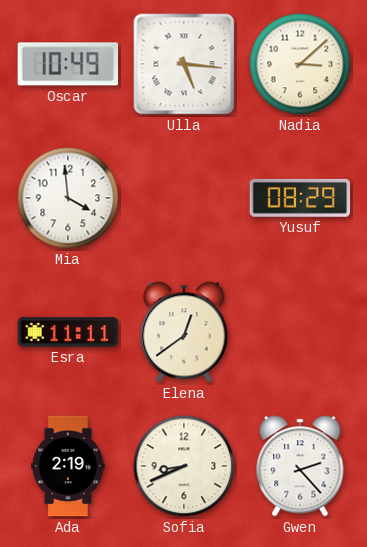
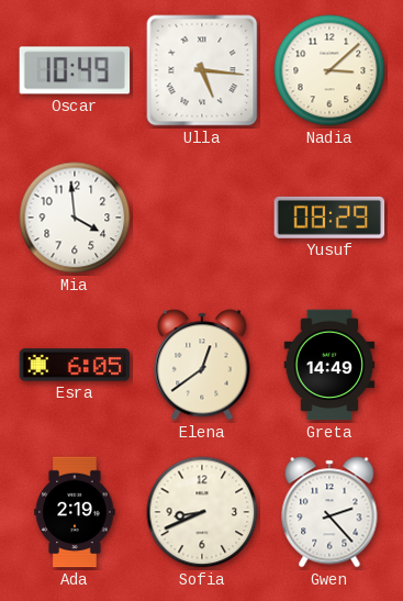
Esra: 11:11 -> 6:05
Greta: none -> 14:49
